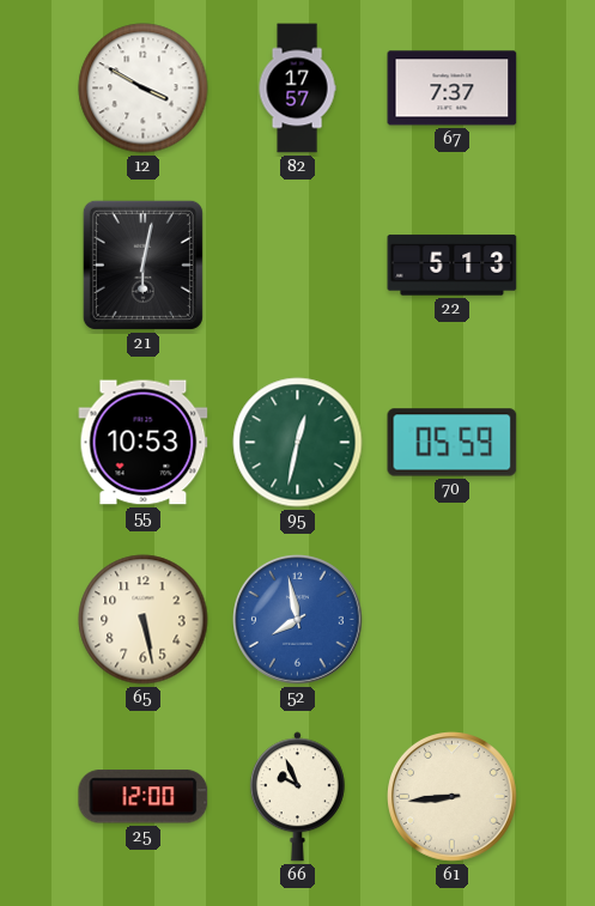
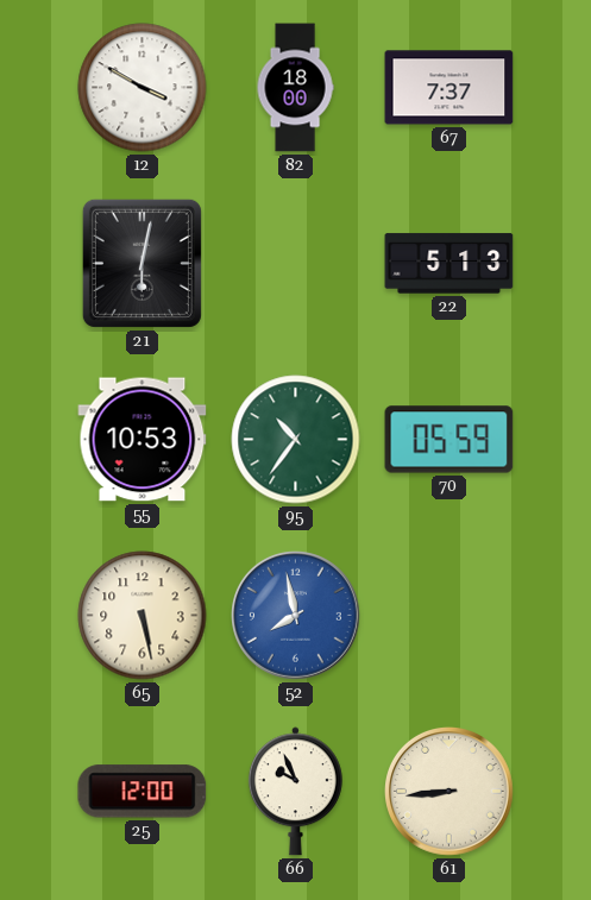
82: 17:57 -> 18:00
95: 12:32 -> 10:36
